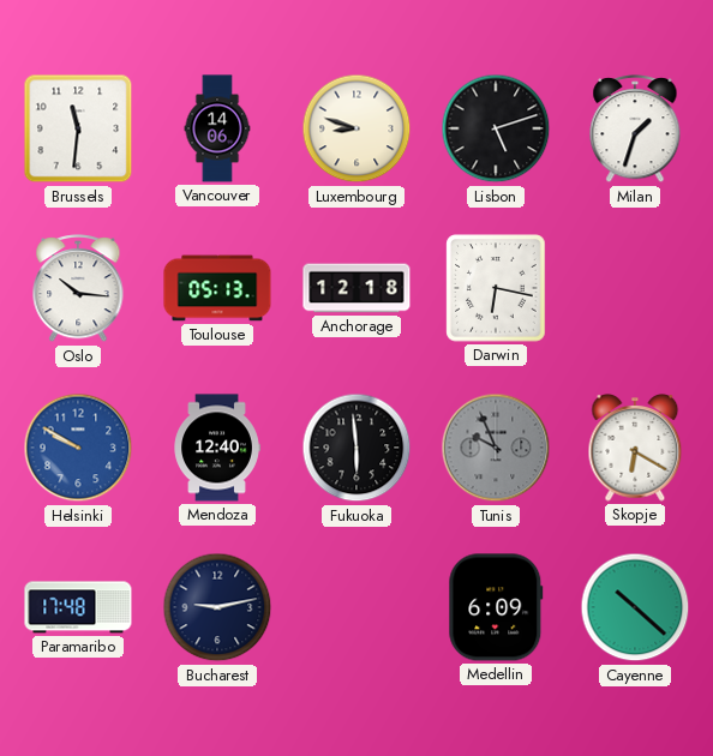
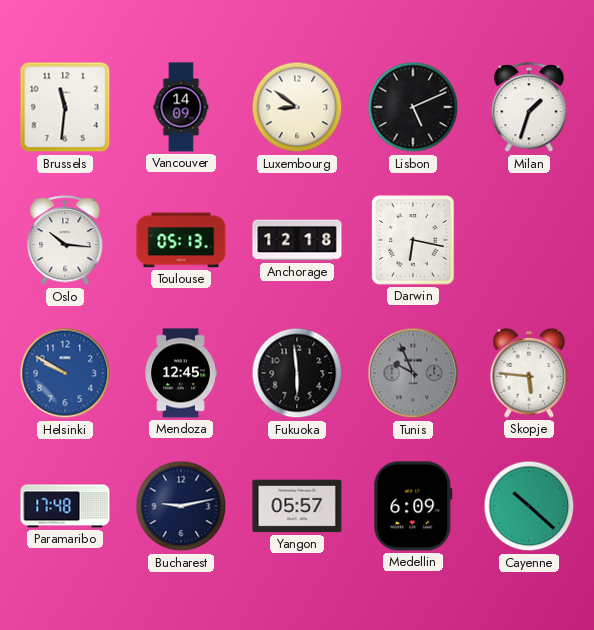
Vancouver: 14:06 -> 14:09
Luxembourg: 8:48 -> 8:51
Lisbon: 5:12 -> 5:11
Mendoza: 12:40 -> 12:45
Skopje: 6:20 -> 5:46
Yangon: none -> 05:57
